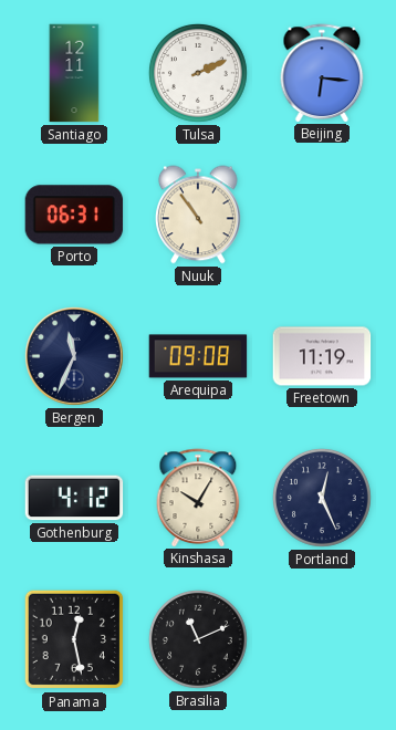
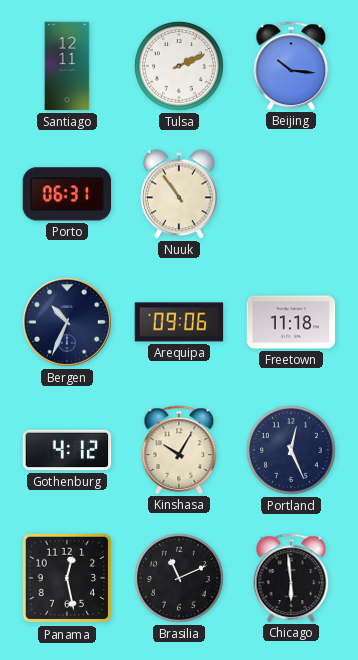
Beijing: 6:16 -> 10:16
Bergen: 11:34 -> 10:34
Arequipa: 09:08 -> 09:06
Freetown: 11:19 -> 11:18
Chicago: none -> 5:59
